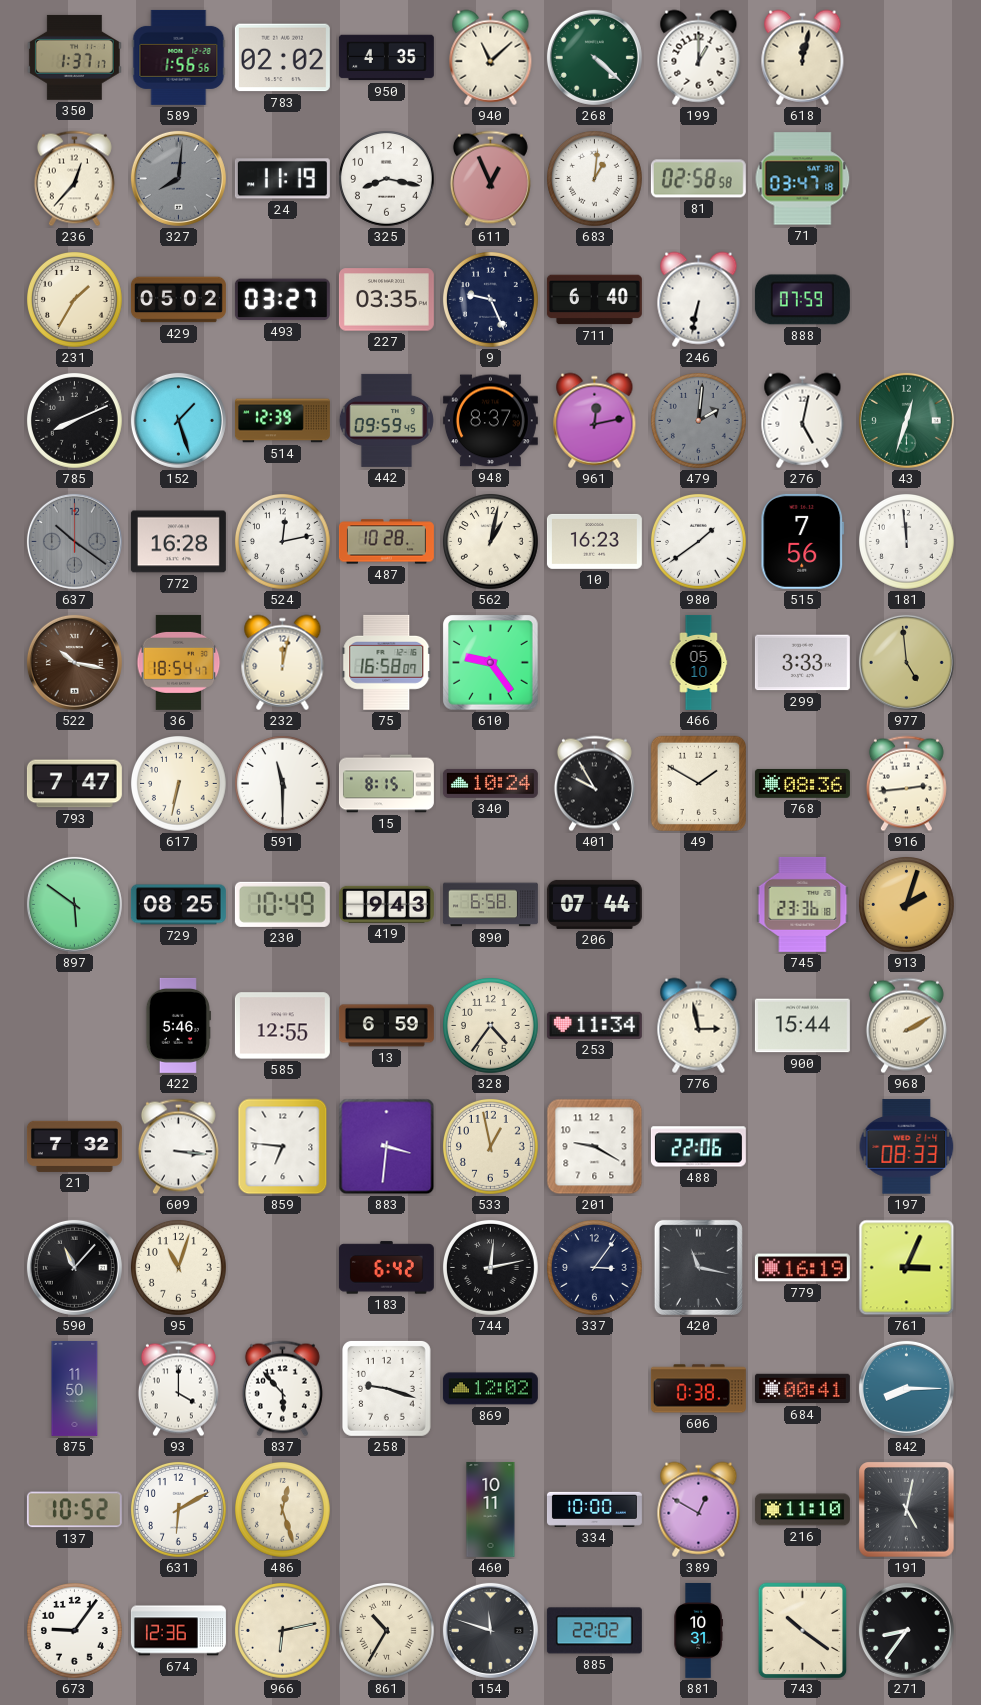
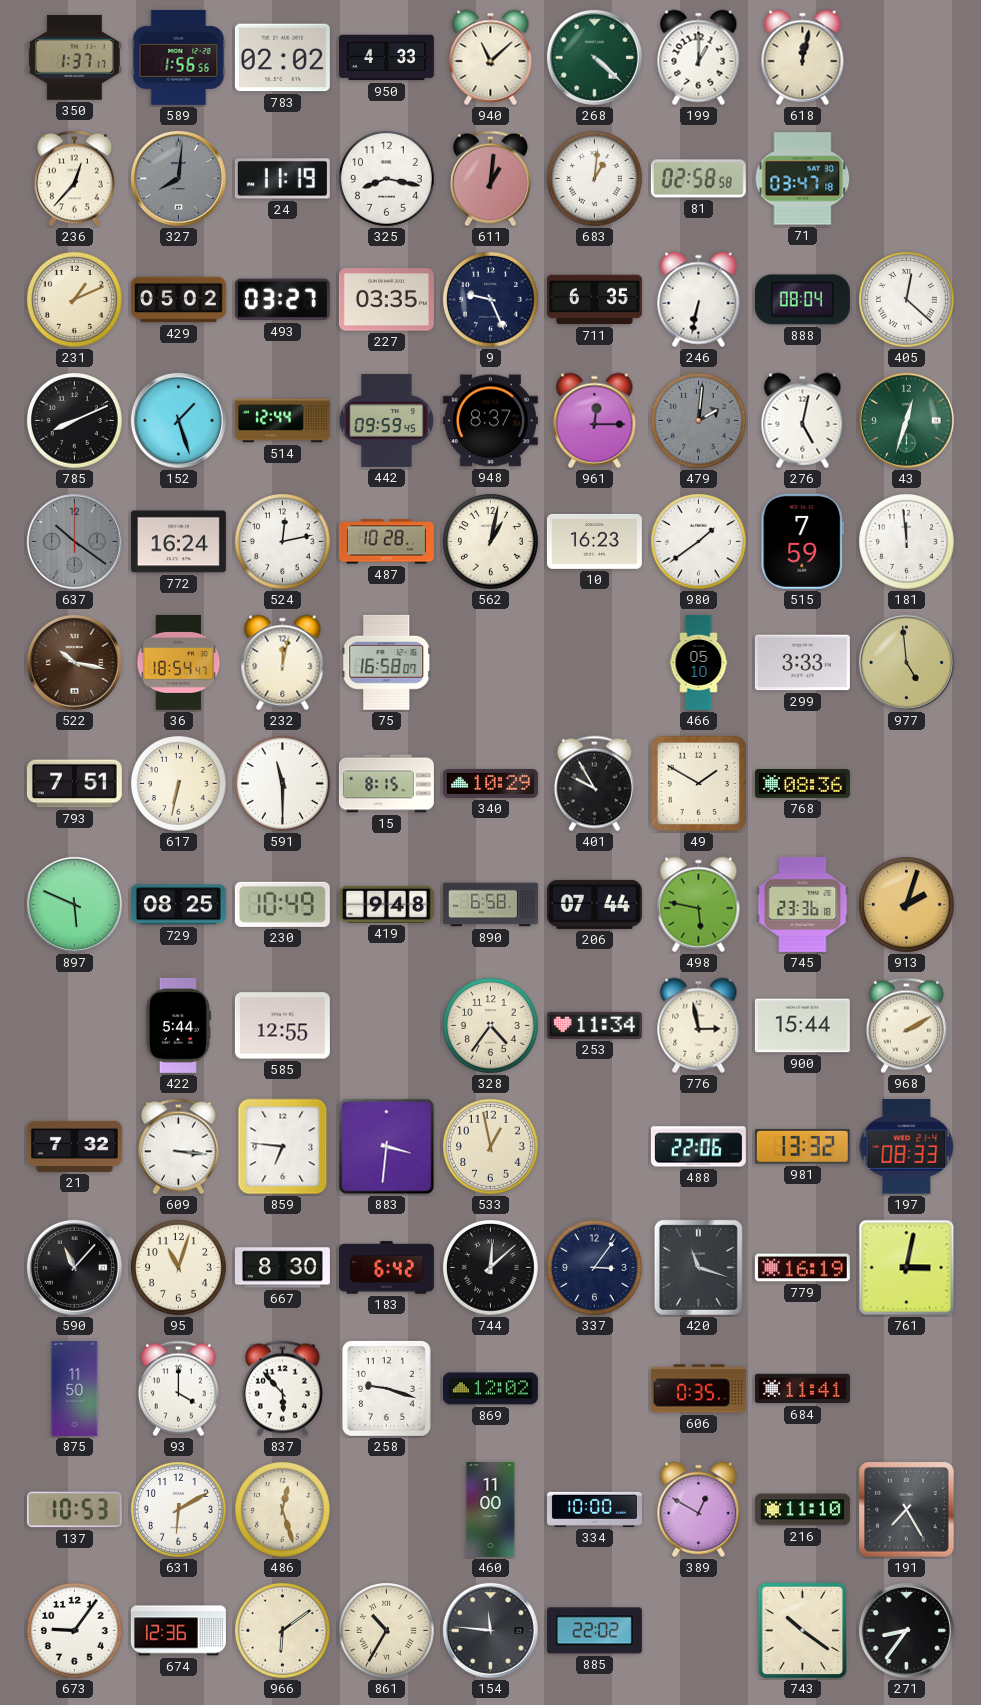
950: 4:35 -> 4:33
611: 12:56 -> 1:01
231: 1:35 -> 1:11
711: 6:40 -> 6:35
888: 07:59 -> 08:04
405: none -> 12:22
514: 12:39 -> 12:44
961: 12:13 -> 12:15
772: 16:28 -> 16:24
515: 7:56 -> 7:59
610: 9:24 -> none
793: 7:47 -> 7:51
340: 10:24 -> 10:29
916: 2:44 -> none
897: 5:51 -> 5:49
419: 9:43 -> 9:48
498: none -> 5:47
422: 5:46 -> 5:44
13: 6:59 -> none
201: 9:20 -> none
981: none -> 13:32
667: none -> 8:30
744: 12:13 -> 12:08
420: 11:17 -> 11:18
761: 3:04 -> 3:02
606: 0:38 -> 0:35
684: 00:41 -> 11:41
842: 8:15 -> none
137: 10:52 -> 10:53
460: 10:11 -> 11:00
191: 5:02 -> 7:25
966: 6:13 -> 6:09
154: 11:48 -> 11:46
881: 10:31 -> none
